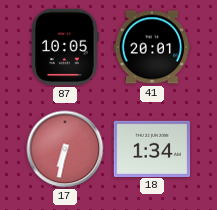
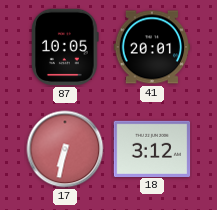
18: 1:34 -> 3:12
